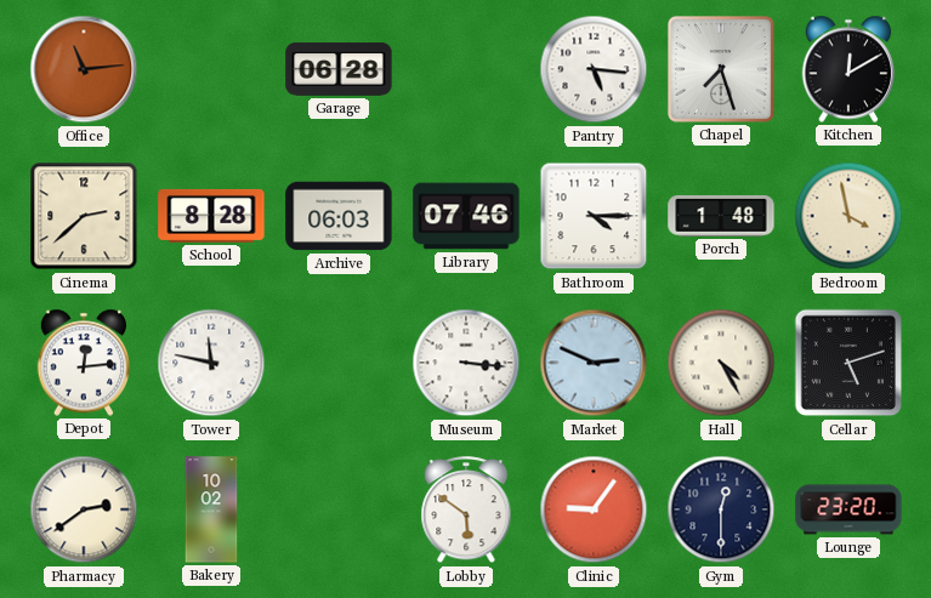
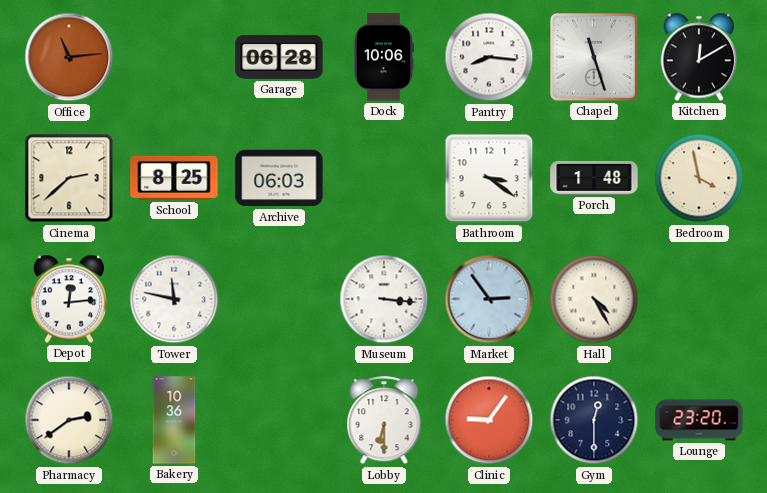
Dock: none -> 10:06
Pantry: 5:16 -> 8:16
Chapel: 7:27 -> 11:27
School: 8:28 -> 8:25
Library: 07:46 -> none
Bathroom: 4:15 -> 3:21
Market: 2:49 -> 2:54
Cellar: 5:12 -> none
Bakery: 10:02 -> 10:36
Lobby: 5:51 -> 6:30
